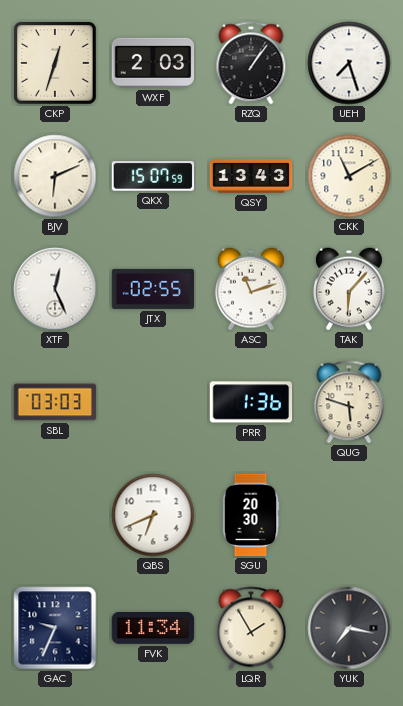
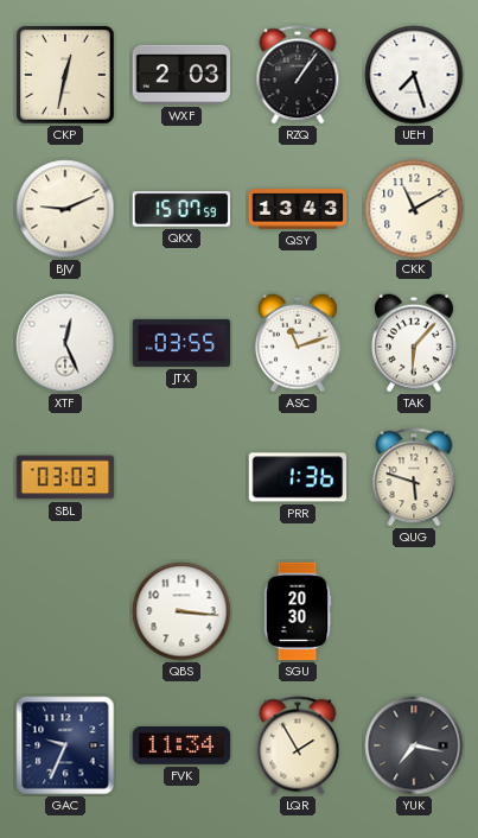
CKP: 12:33 -> 12:32
BJV: 6:11 -> 9:11
JTX: 02:55 -> 03:55
QBS: 6:41 -> 3:16
